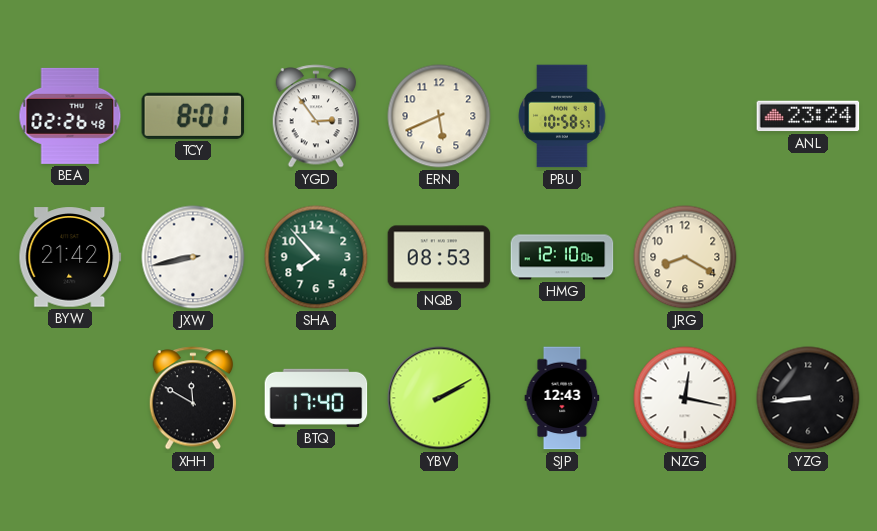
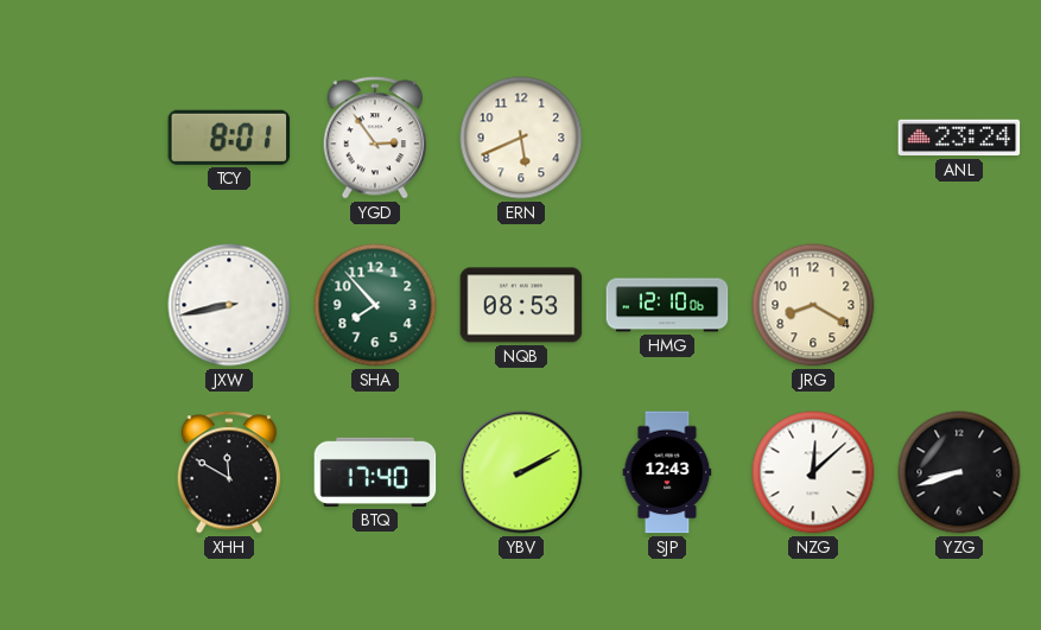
BEA: 02:26 -> none
PBU: 10:58 -> none
BYW: 21:42 -> none
NZG: 12:17 -> 12:08
YZG: 8:44 -> 8:42
